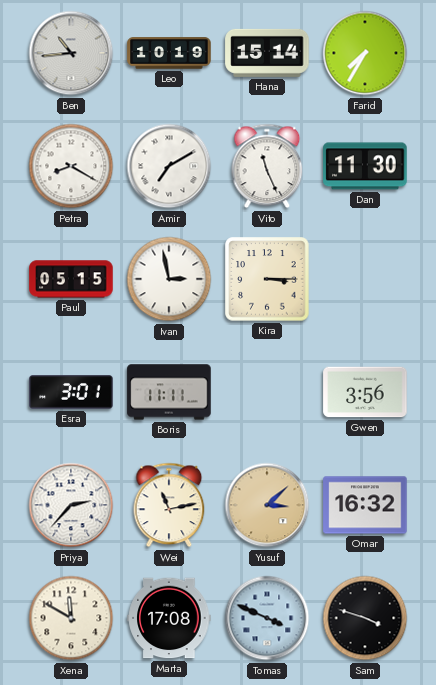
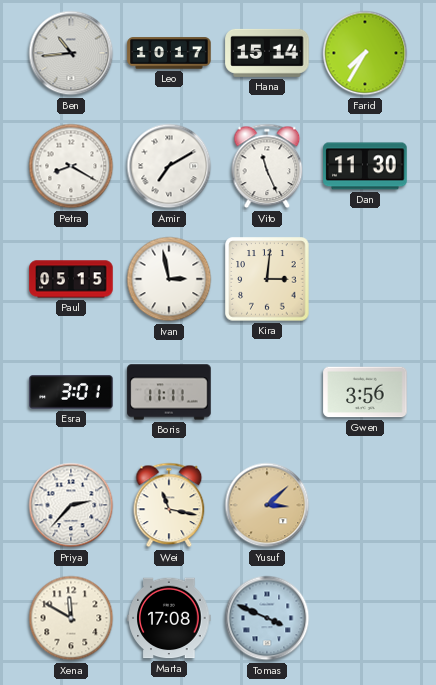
Leo: 10:19 -> 10:17
Kira: 3:15 -> 3:01
Wei: 11:13 -> 11:17
Omar: 16:32 -> none
Sam: 3:48 -> none
